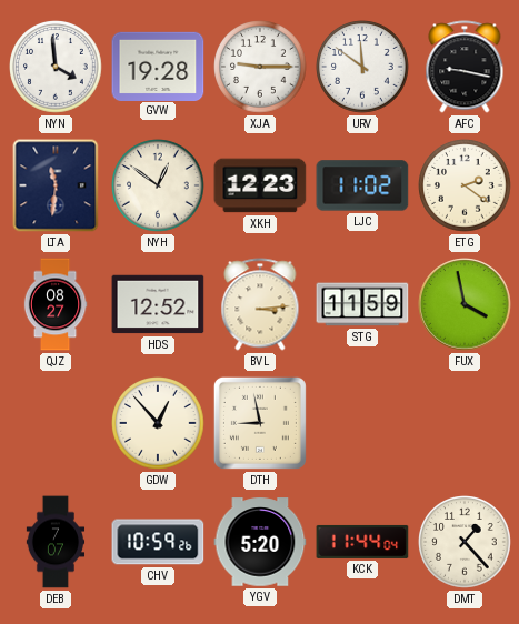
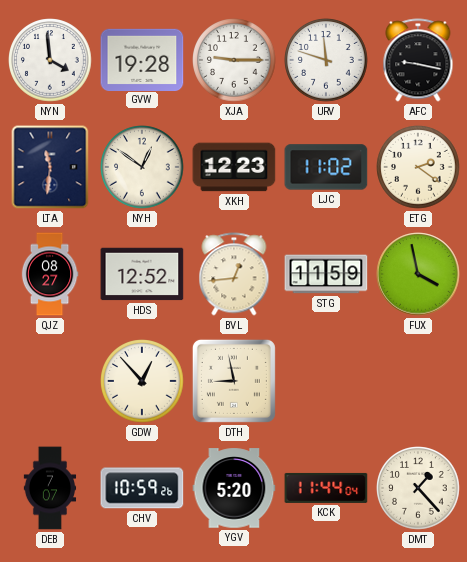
URV: 11:51 -> 11:48
BVL: 3:14 -> 12:44
